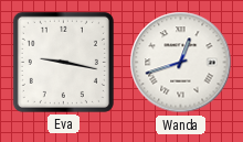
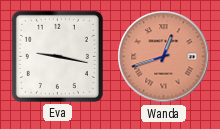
Wanda dial: white -> salmon
